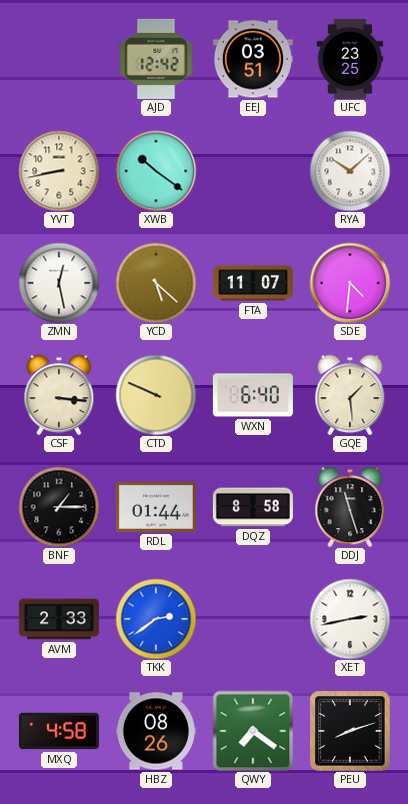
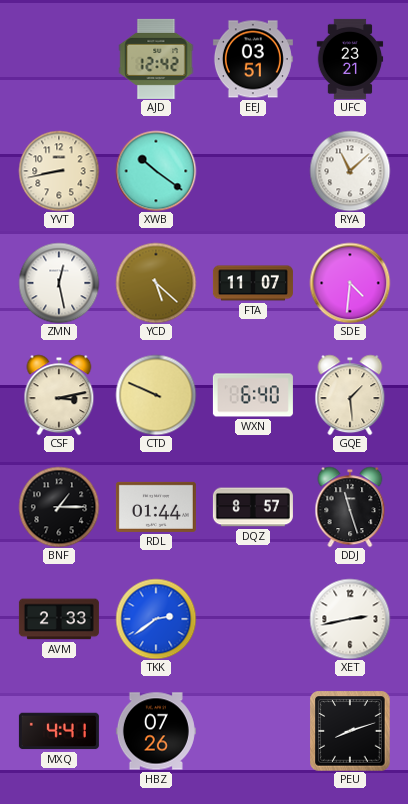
UFC: 23:25 -> 23:21
RYA: 10:08 -> 11:08
CSF: 3:16 -> 3:13
DQZ: 8:58 -> 8:57
MXQ: 4:58 -> 4:41
HBZ: 08:26 -> 07:26
QWY: 7:21 -> none
